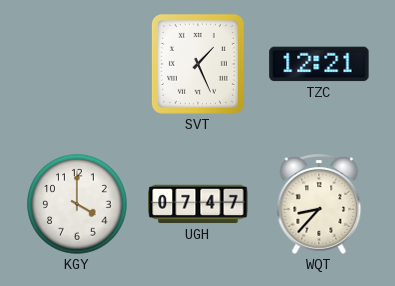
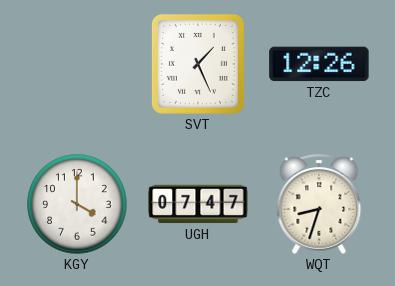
TZC: 12:21 -> 12:26
WQT: 8:37 -> 8:33
